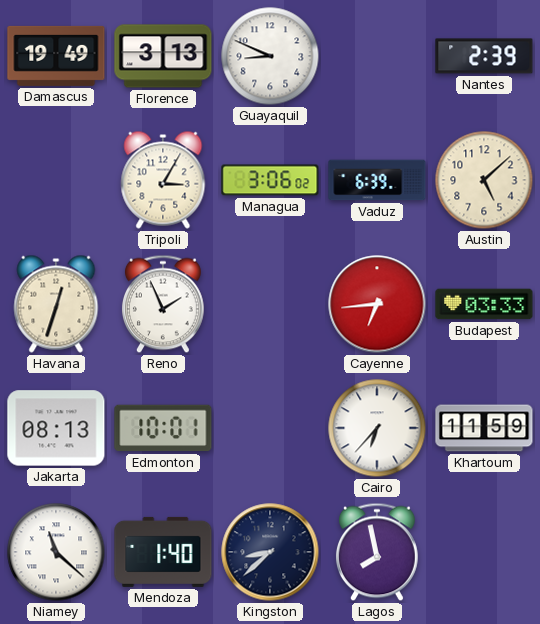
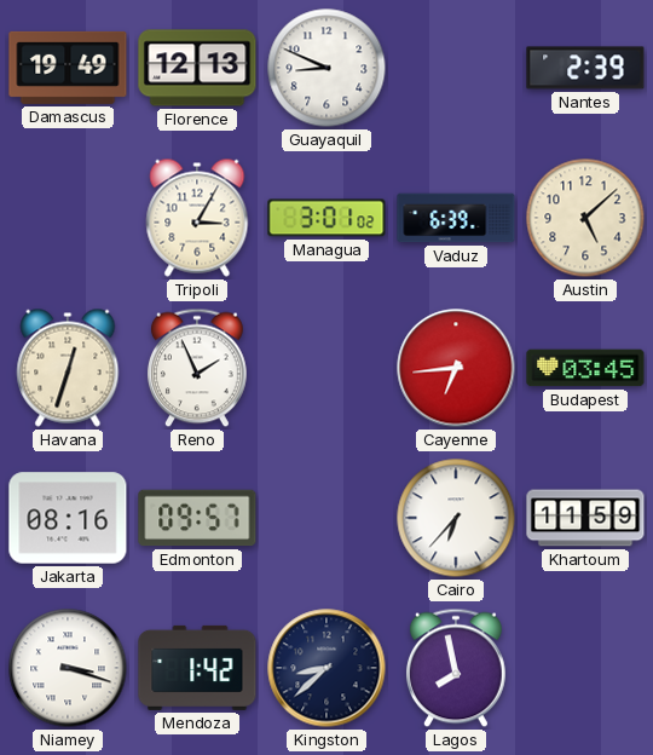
Florence: 3:13 -> 12:13
Managua: 3:06 -> 3:01
Budapest: 03:33 -> 03:45
Jakarta: 08:13 -> 08:16
Edmonton: 10:01 -> 09:57
Niamey: 11:22 -> 3:18
Mendoza: 1:40 -> 1:42
